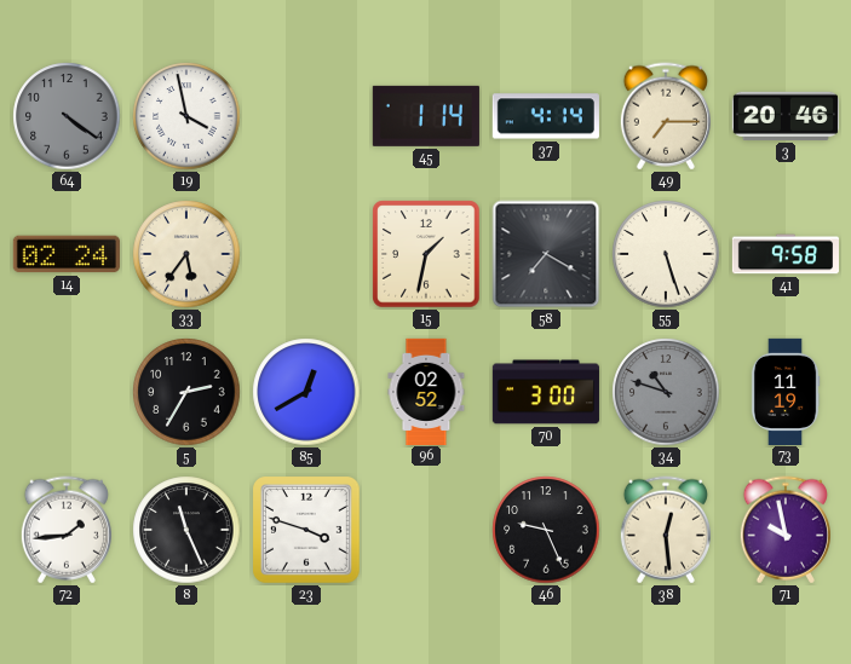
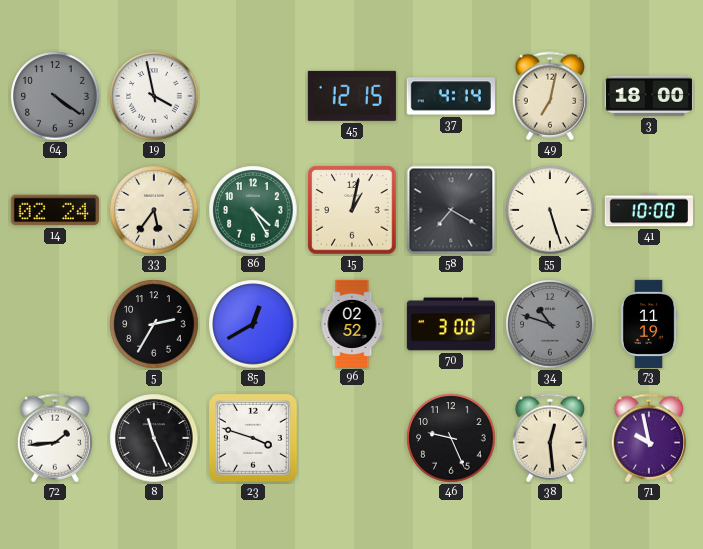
45: 1:14 -> 12:15
49: 7:15 -> 7:02
3: 20:46 -> 18:00
86: none -> 4:25
15: 1:32 -> 1:02
41: 9:58 -> 10:00
